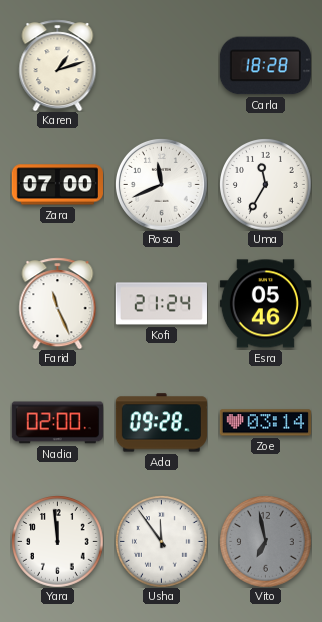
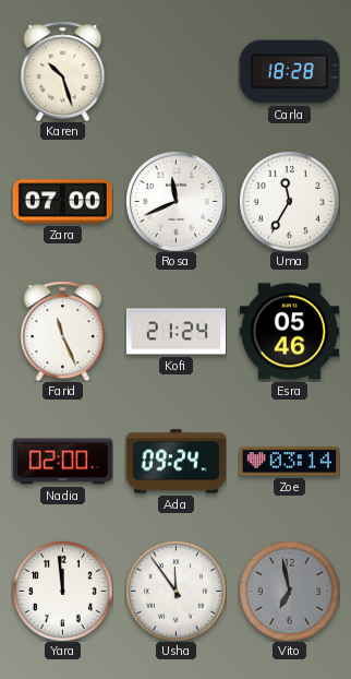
Karen: 1:12 -> 10:27
Ada: 09:28 -> 09:24
